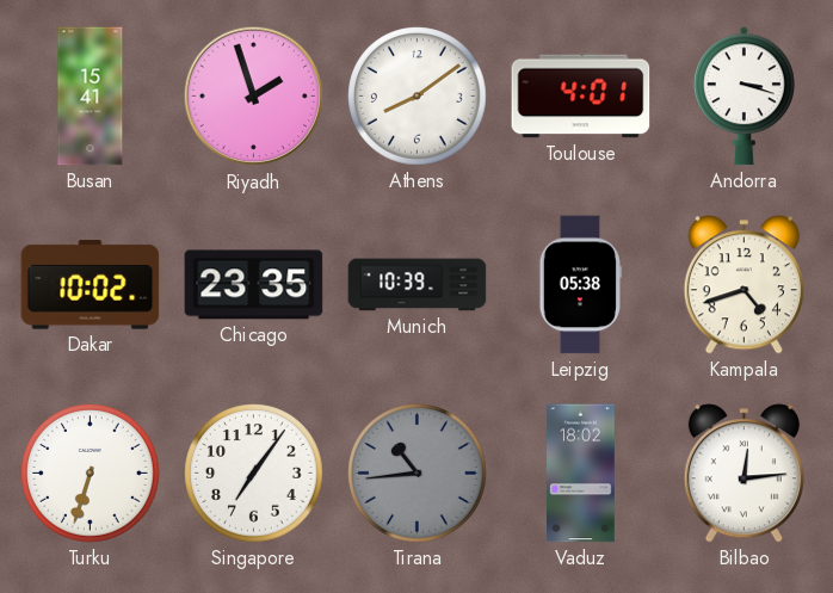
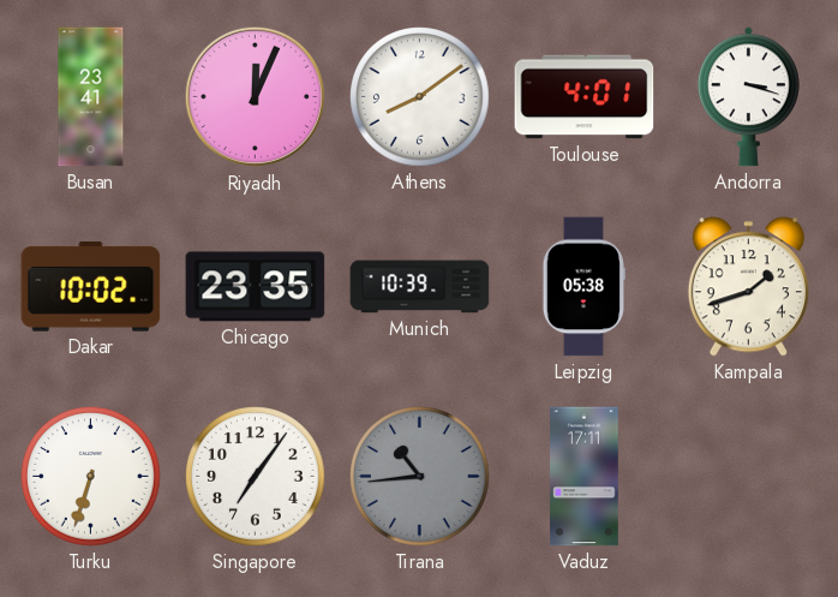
Busan: 15:41 -> 23:41
Riyadh: 1:57 -> 12:04
Kampala: 4:42 -> 1:42
Vaduz: 18:02 -> 17:11
Bilbao: 12:14 -> none
